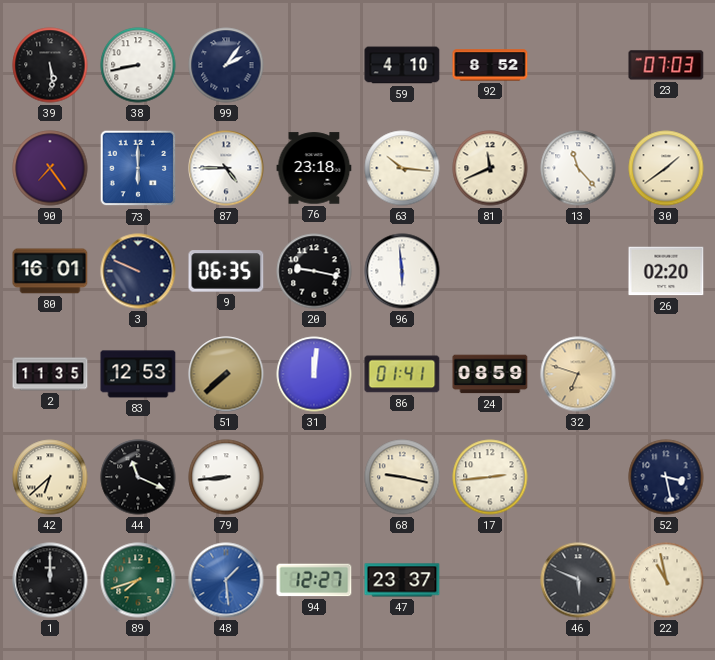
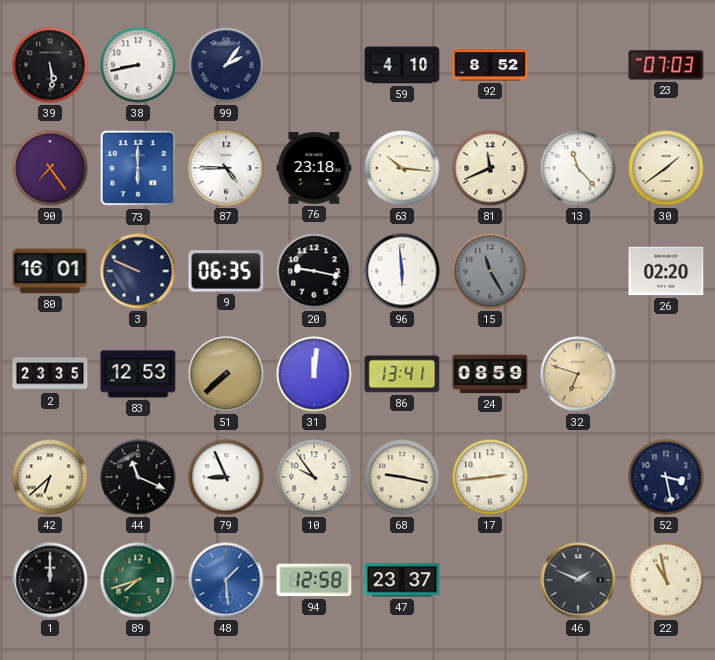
15: none -> 11:25
2: 11:35 -> 23:35
86: 01:41 -> 13:41
79: 8:44 -> 8:56
10: none -> 9:54
94: 12:27 -> 12:58
46: 5:49 -> 1:49
